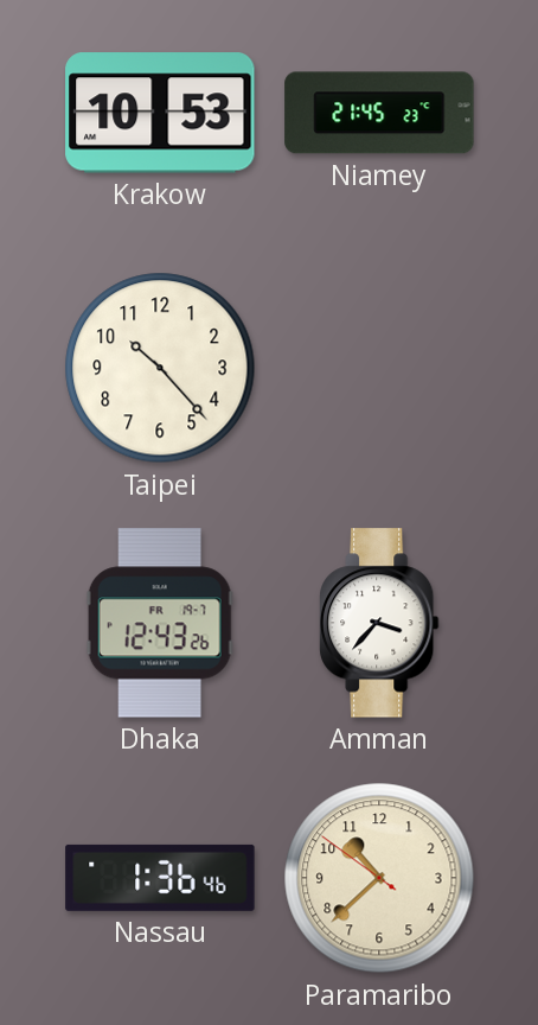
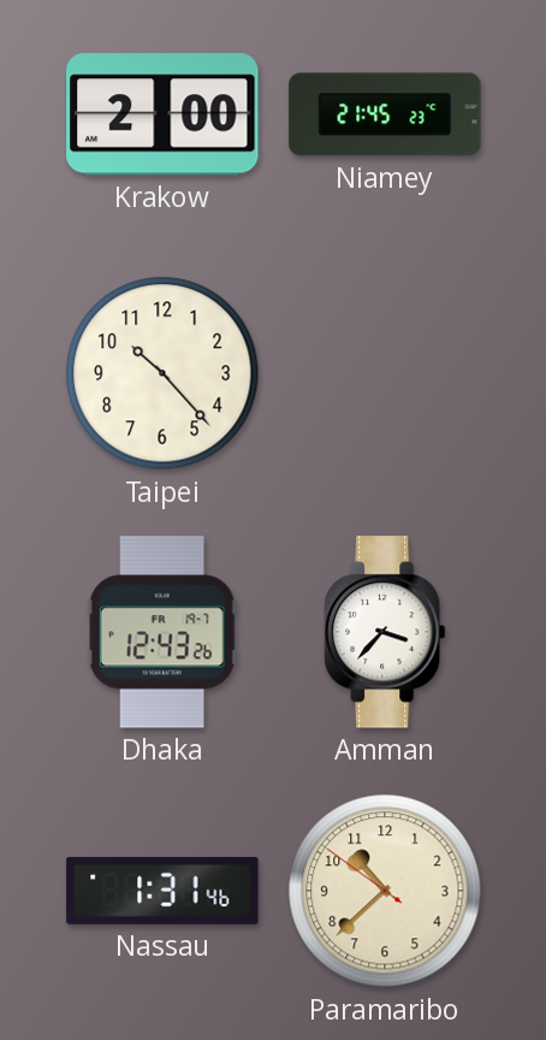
Krakow: 10:53 -> 2:00
Nassau: 1:36 -> 1:31
